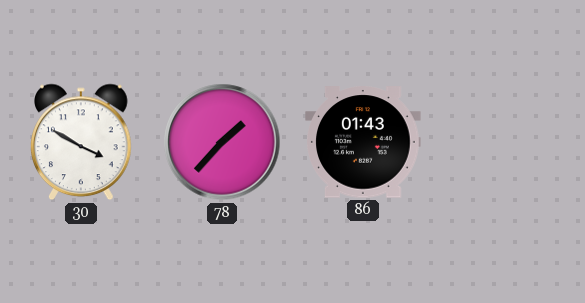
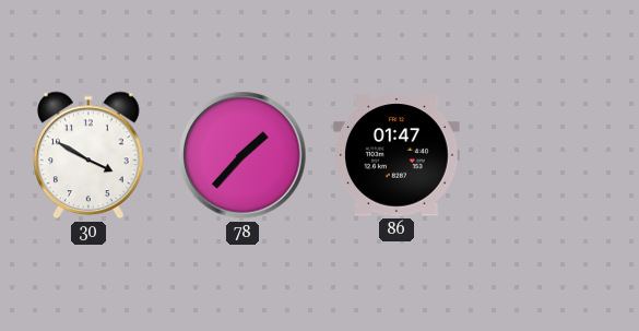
86: 01:43 -> 01:47
